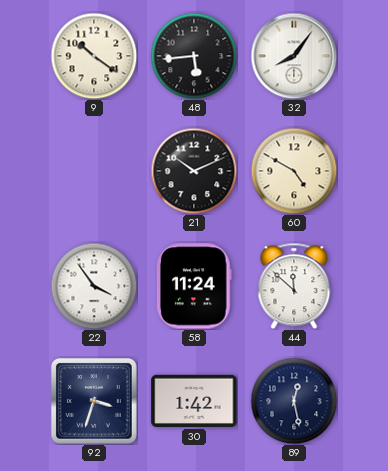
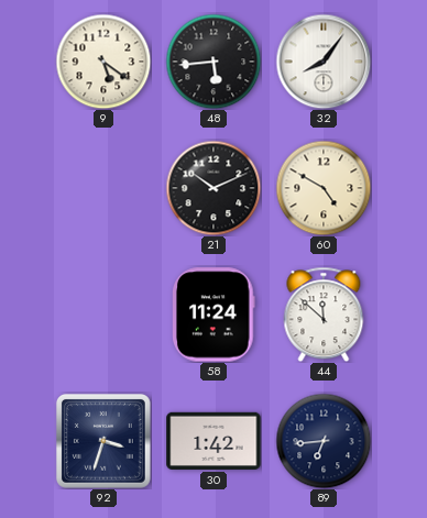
9: 10:21 -> 5:21
22: 3:54 -> none
89: 12:28 -> 6:44
